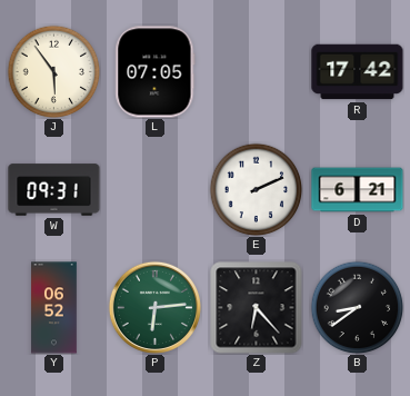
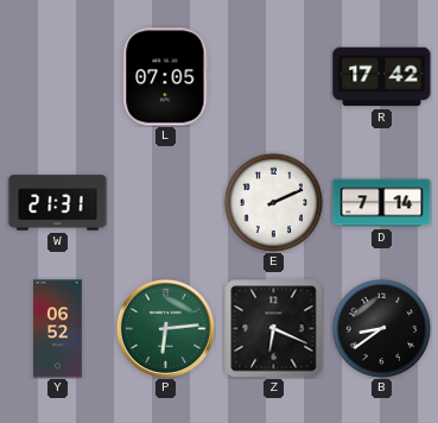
J: 5:54 -> none
W: 09:31 -> 21:31
D: 6:21 -> 7:14
Z: 6:23 -> 6:19
